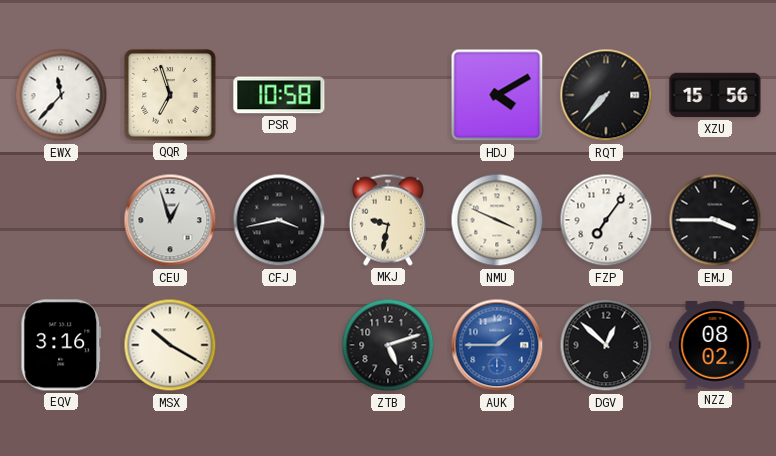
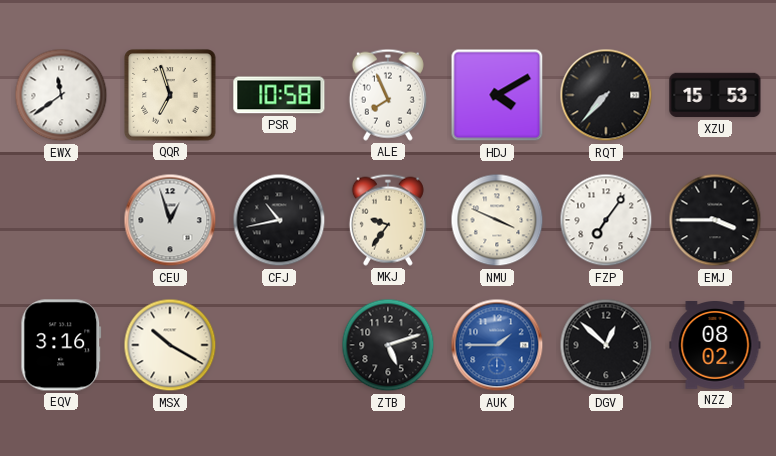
EWX: 11:37 -> 11:39
ALE: none -> 7:56
XZU: 15:56 -> 15:53
CFJ: 3:43 -> 10:43
MKJ: 9:32 -> 9:36
